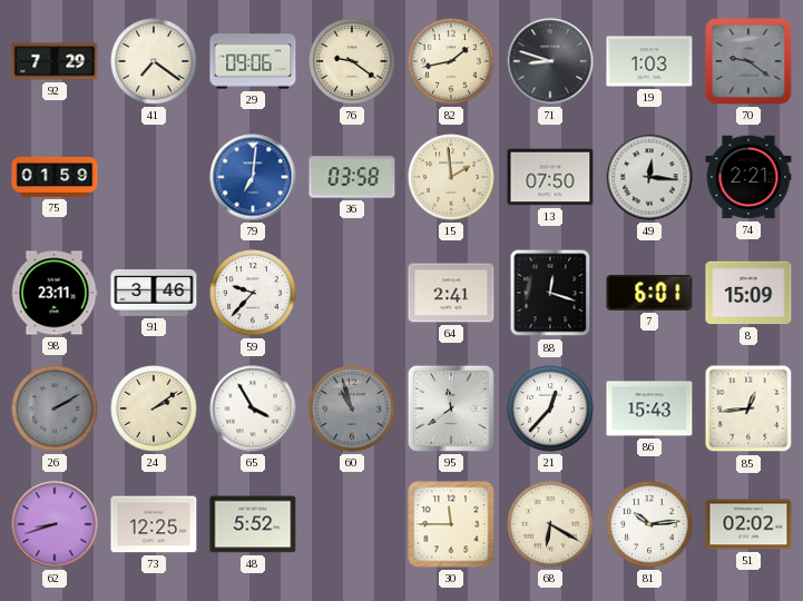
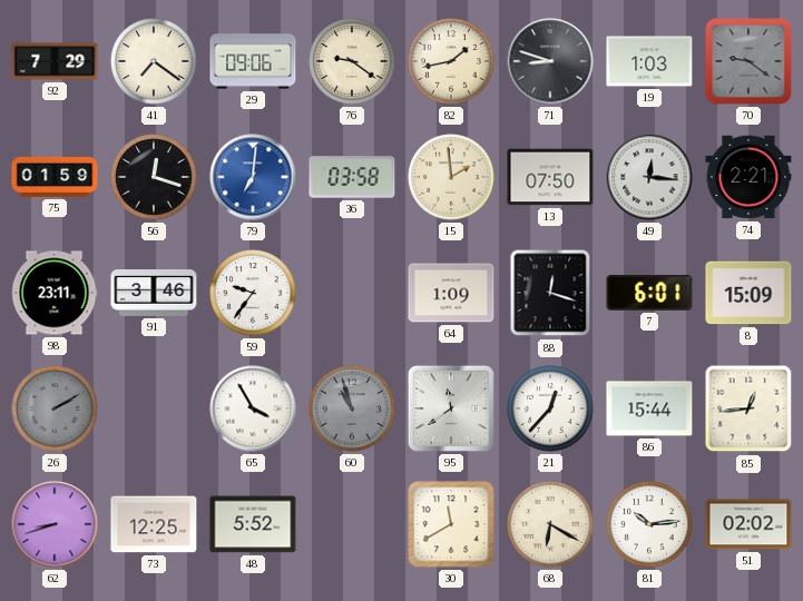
56: none -> 12:18
59: 9:37 -> 9:36
64: 2:41 -> 1:09
24: 2:09 -> none
86: 15:43 -> 15:44
30: 11:45 -> 11:40
